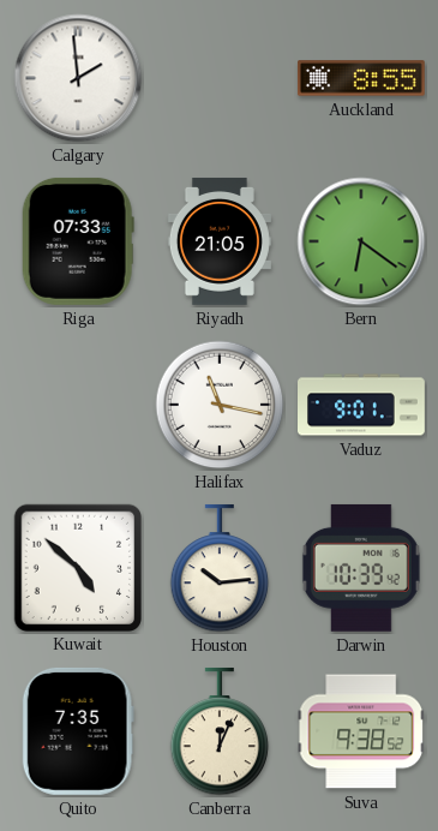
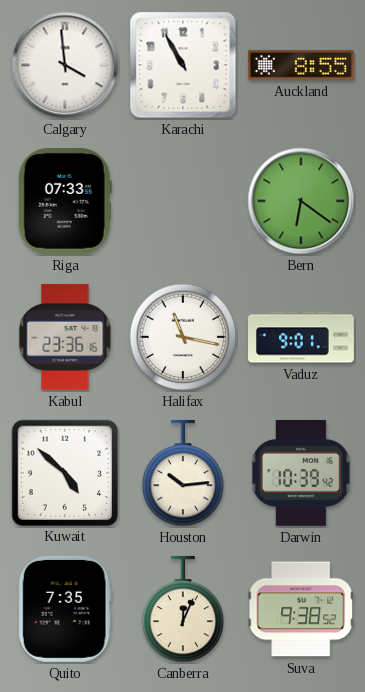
Calgary: 1:59 -> 3:59
Karachi: none -> 10:55
Riyadh: 21:05 -> none
Kabul: none -> 23:36
